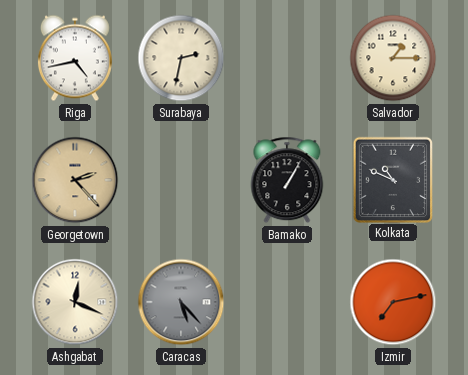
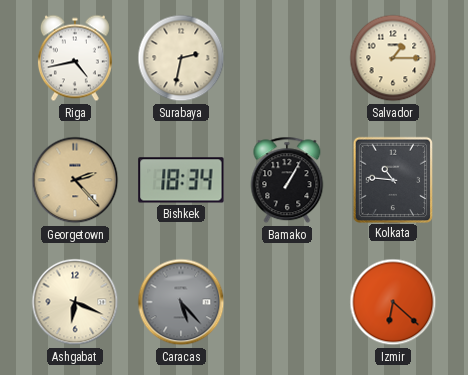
Bishkek: none -> 18:34
Kolkata: 10:49 -> 10:46
Ashgabat: 12:19 -> 6:19
Izmir: 7:13 -> 6:22
